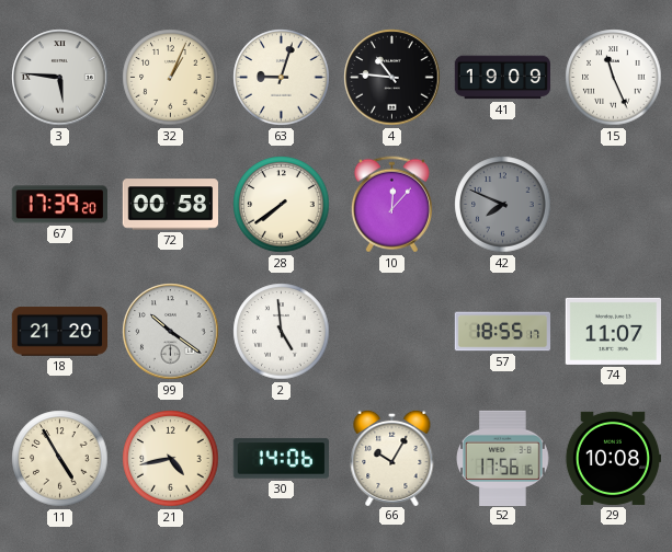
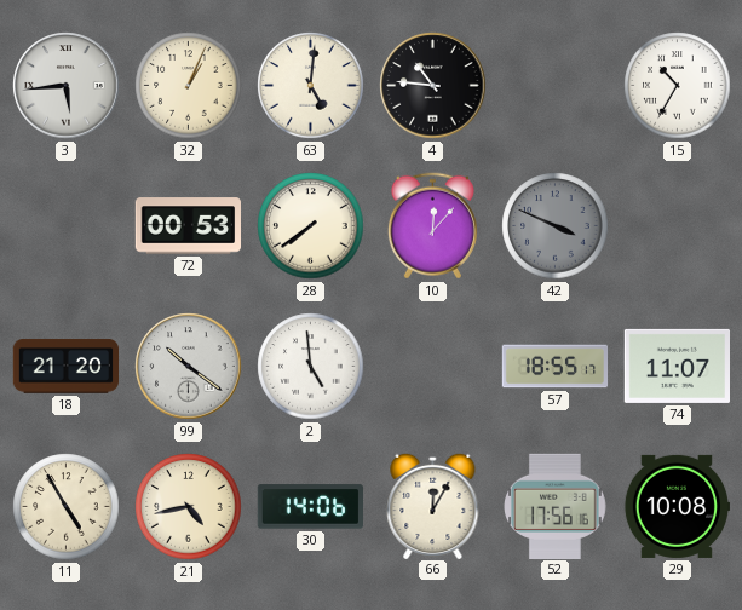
3: 5:46 -> 5:44
63: 9:03 -> 5:01
41: 19:09 -> none
15: 11:26 -> 10:35
67: 17:39 -> none
72: 00:58 -> 00:53
42: 7:49 -> 3:49
66: 10:05 -> 12:05
